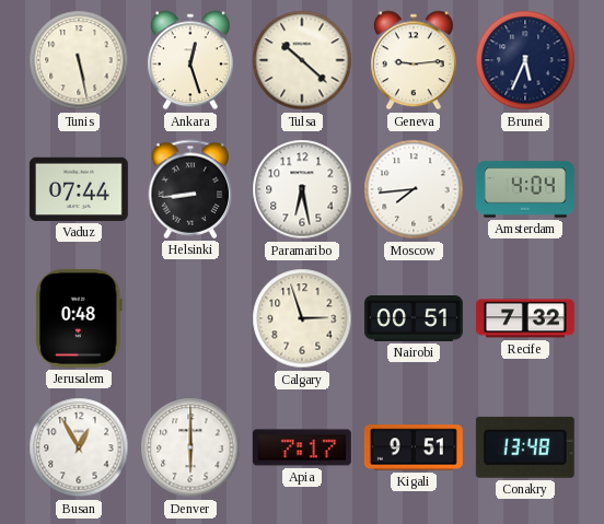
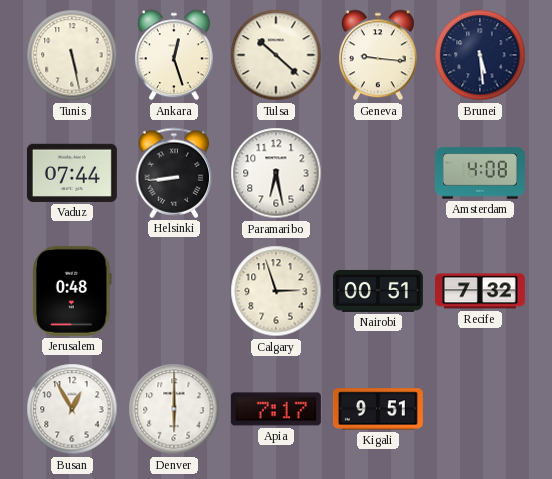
Geneva: 9:14 -> 9:16
Brunei: 5:34 -> 5:29
Moscow: 7:44 -> none
Amsterdam: 4:04 -> 4:08
Conakry: 13:48 -> none
